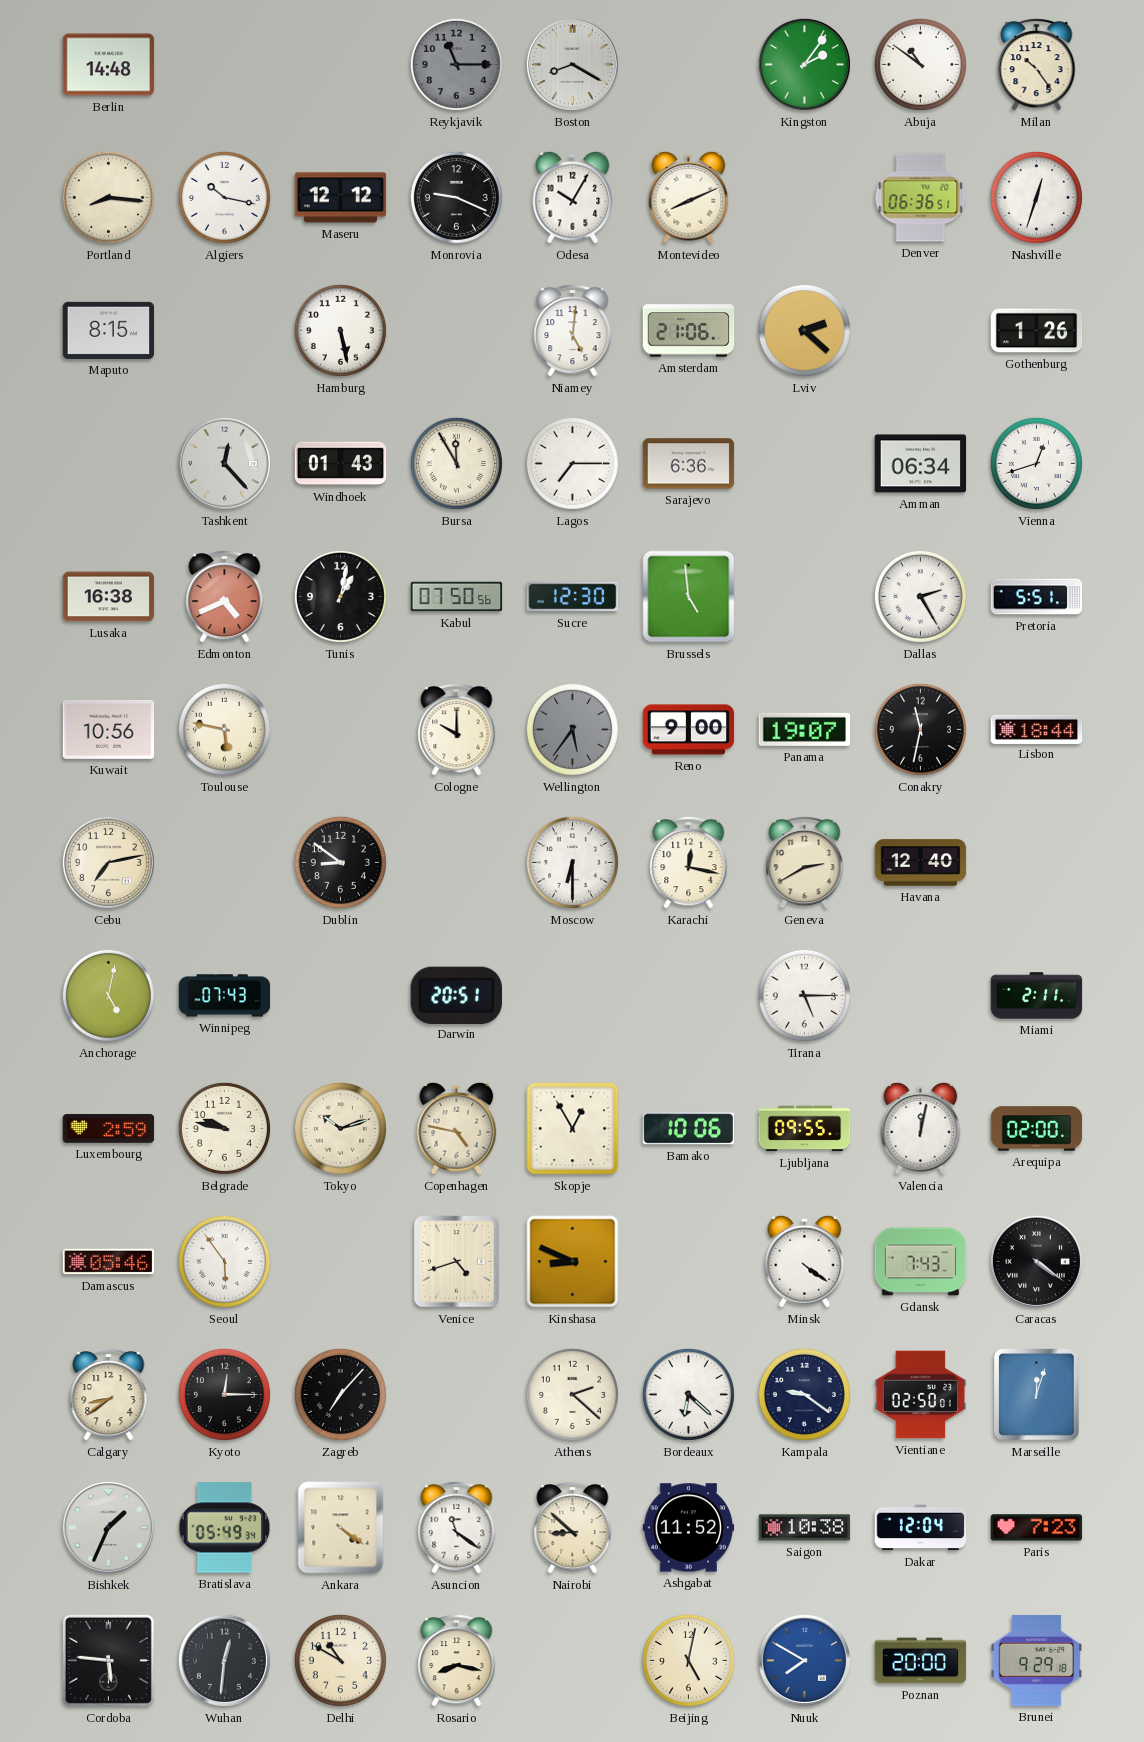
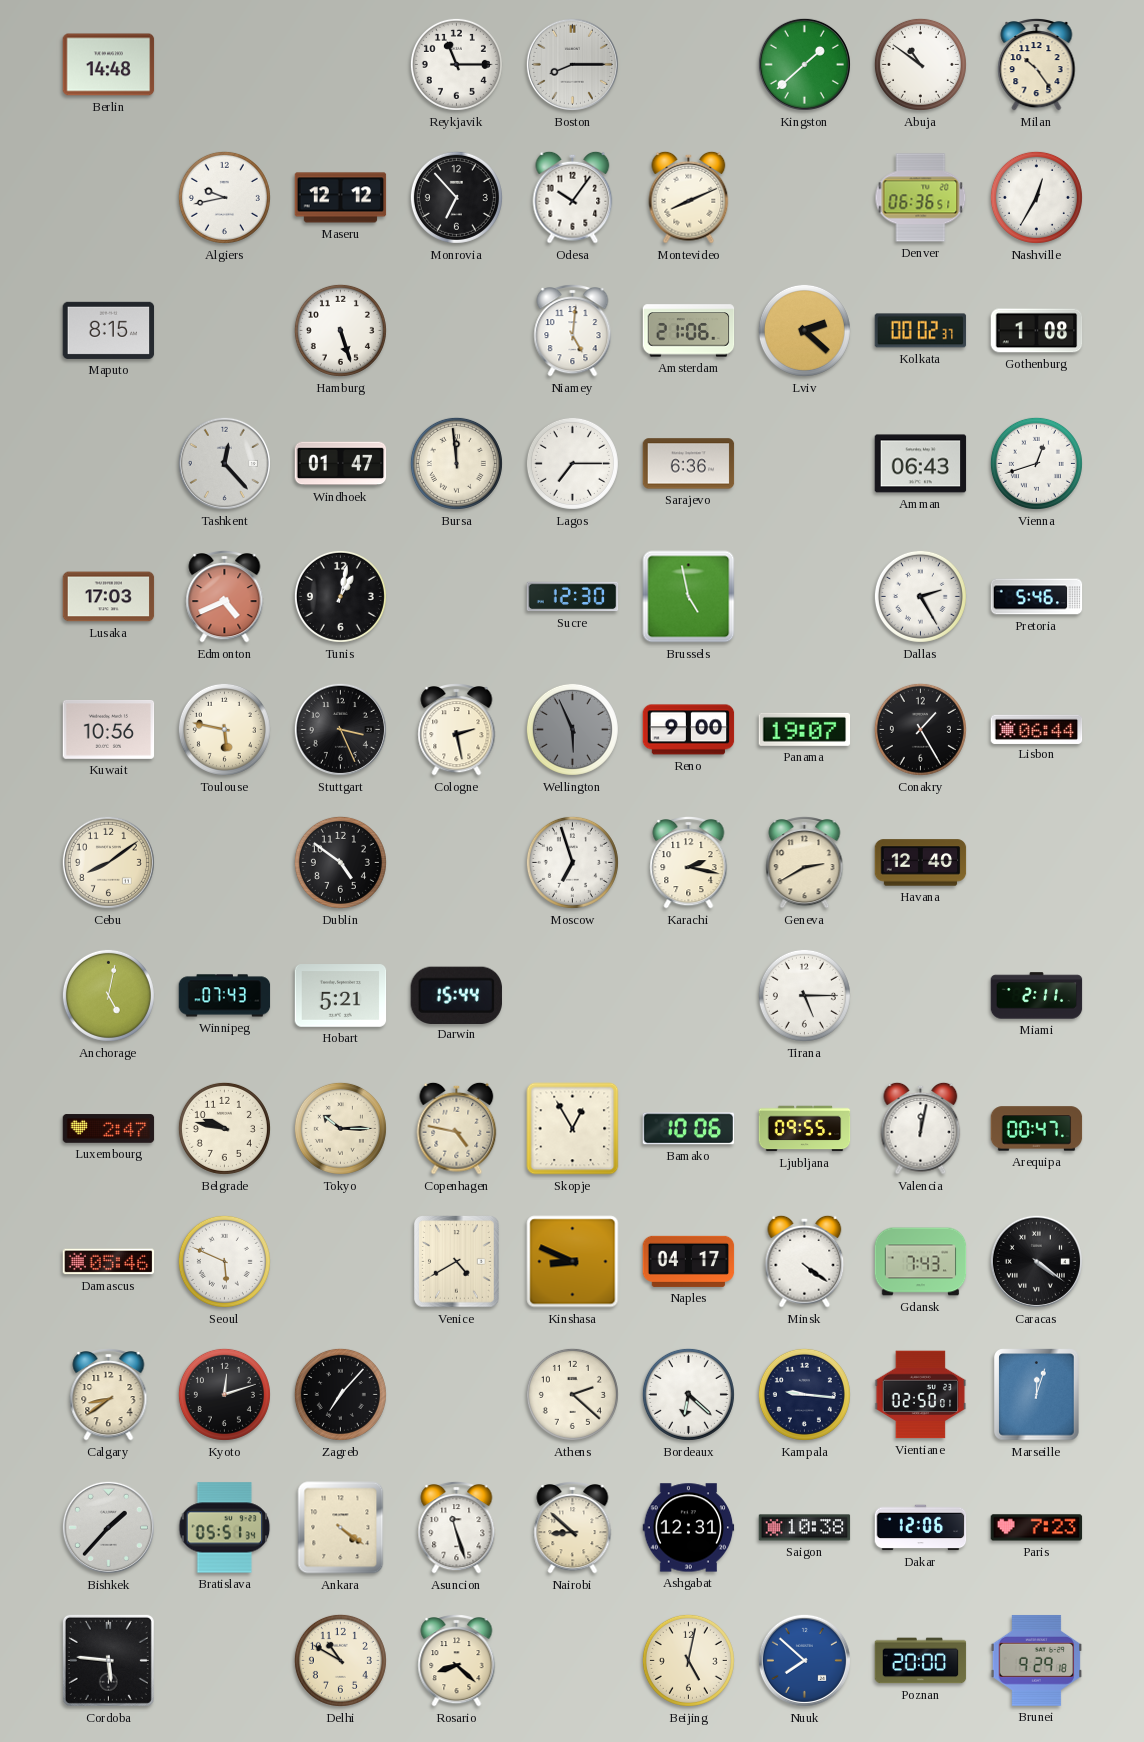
Reykjavik dial: grey -> white
Boston: 8:20 -> 8:15
Kingston: 2:06 -> 1:38
Portland: 8:16 -> none
Algiers: 10:17 -> 9:43
Monrovia: 9:19 -> 6:53
Odesa: 10:05 -> 10:06
Nashville: 12:33 -> 12:35
Hamburg: 5:28 -> 5:27
Kolkata: none -> 00:02
Gothenburg: 1:26 -> 1:08
Windhoek: 01:43 -> 01:47
Bursa: 11:55 -> 11:59
Amman: 06:34 -> 06:43
Lusaka: 16:38 -> 17:03
Kabul: 07:50 -> none
Brussels: 4:59 -> 4:58
Pretoria: 5:51 -> 5:46
Stuttgart: none -> 3:26
Cologne: 10:00 -> 2:28
Wellington: 5:36 -> 5:56
Conakry: 11:32 -> 1:25
Lisbon: 18:44 -> 06:44
Cebu: 7:13 -> 8:09
Dublin: 8:51 -> 4:51
Moscow: 6:30 -> 6:57
Karachi: 12:17 -> 2:17
Hobart: none -> 5:21
Darwin: 20:51 -> 15:44
Luxembourg: 2:59 -> 2:47
Tokyo: 10:12 -> 10:15
Arequipa: 02:00 -> 00:47
Seoul: 5:54 -> 5:49
Venice: 4:42 -> 4:40
Naples: none -> 04:17
Kyoto: 12:15 -> 12:12
Kampala: 9:21 -> 9:16
Bishkek: 1:34 -> 1:37
Bratislava: 05:49 -> 05:51
Asuncion: 11:21 -> 11:27
Ashgabat: 11:52 -> 12:31
Dakar: 12:04 -> 12:06
Wuhan: 12:31 -> none
Rosario: 8:17 -> 8:22
Nuuk: 7:50 -> 7:52
